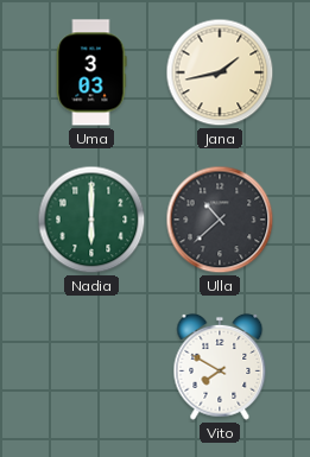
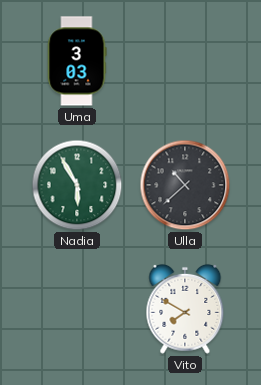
Jana: 1:43 -> none
Nadia: 6:00 -> 5:55
